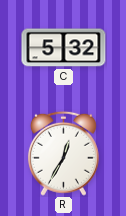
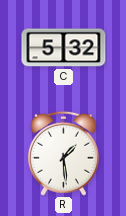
R: 12:35 -> 1:29
